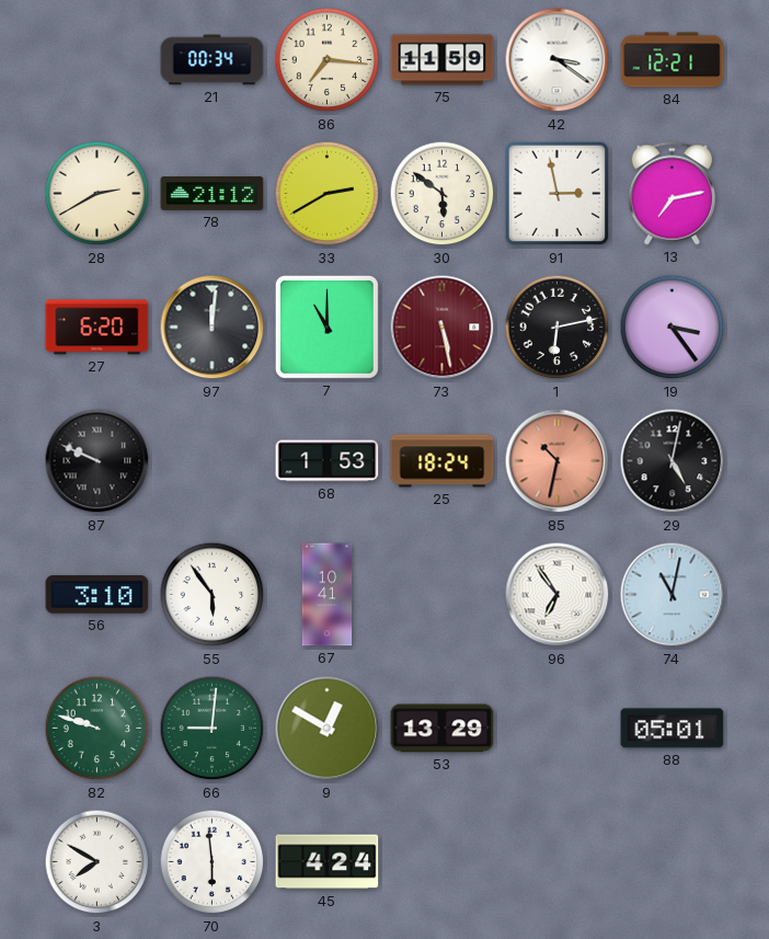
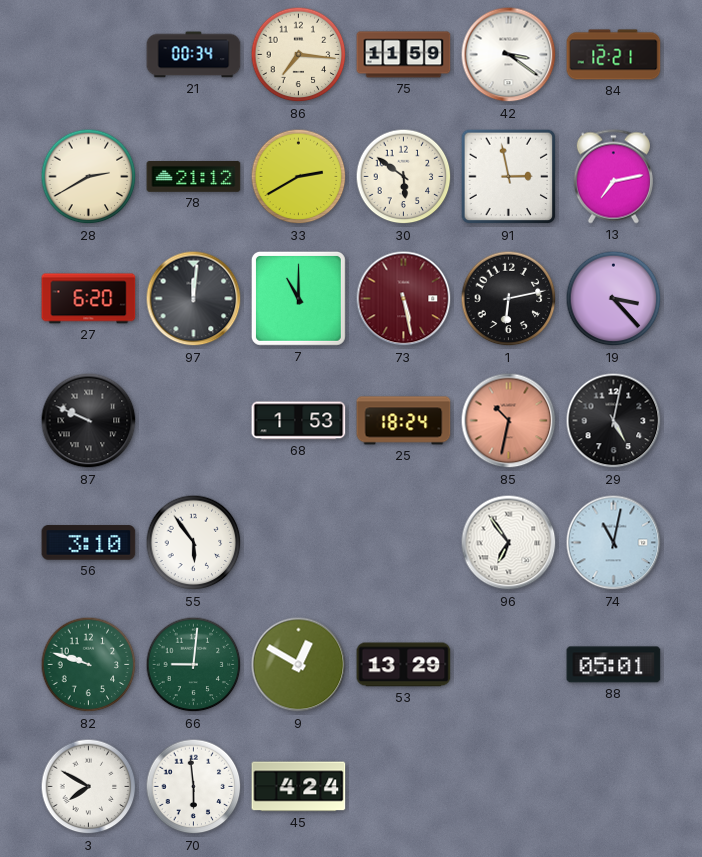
19: 3:24 -> 3:23
67: 10:41 -> none
